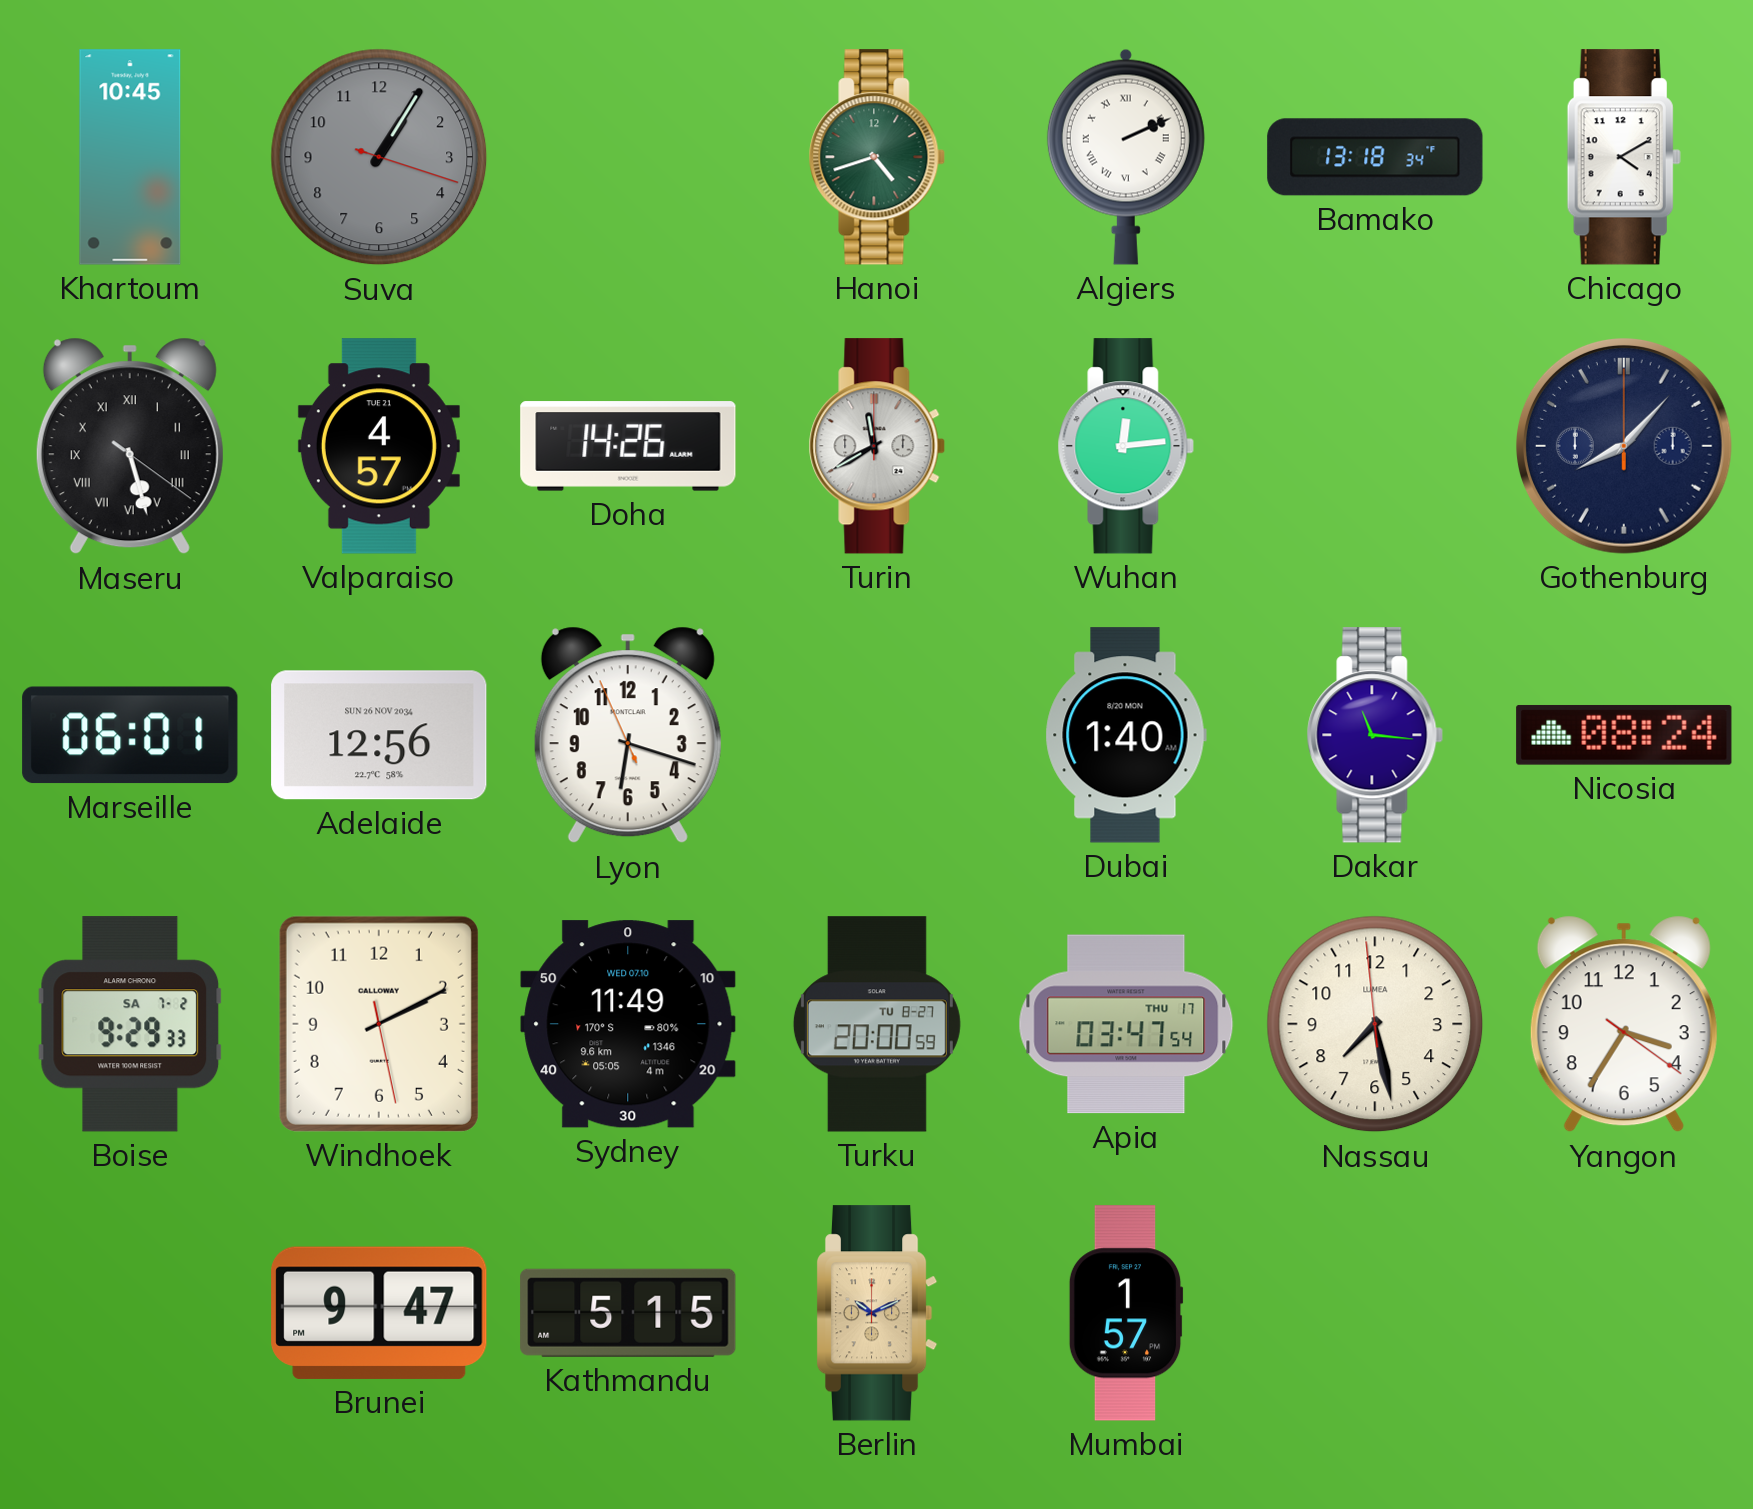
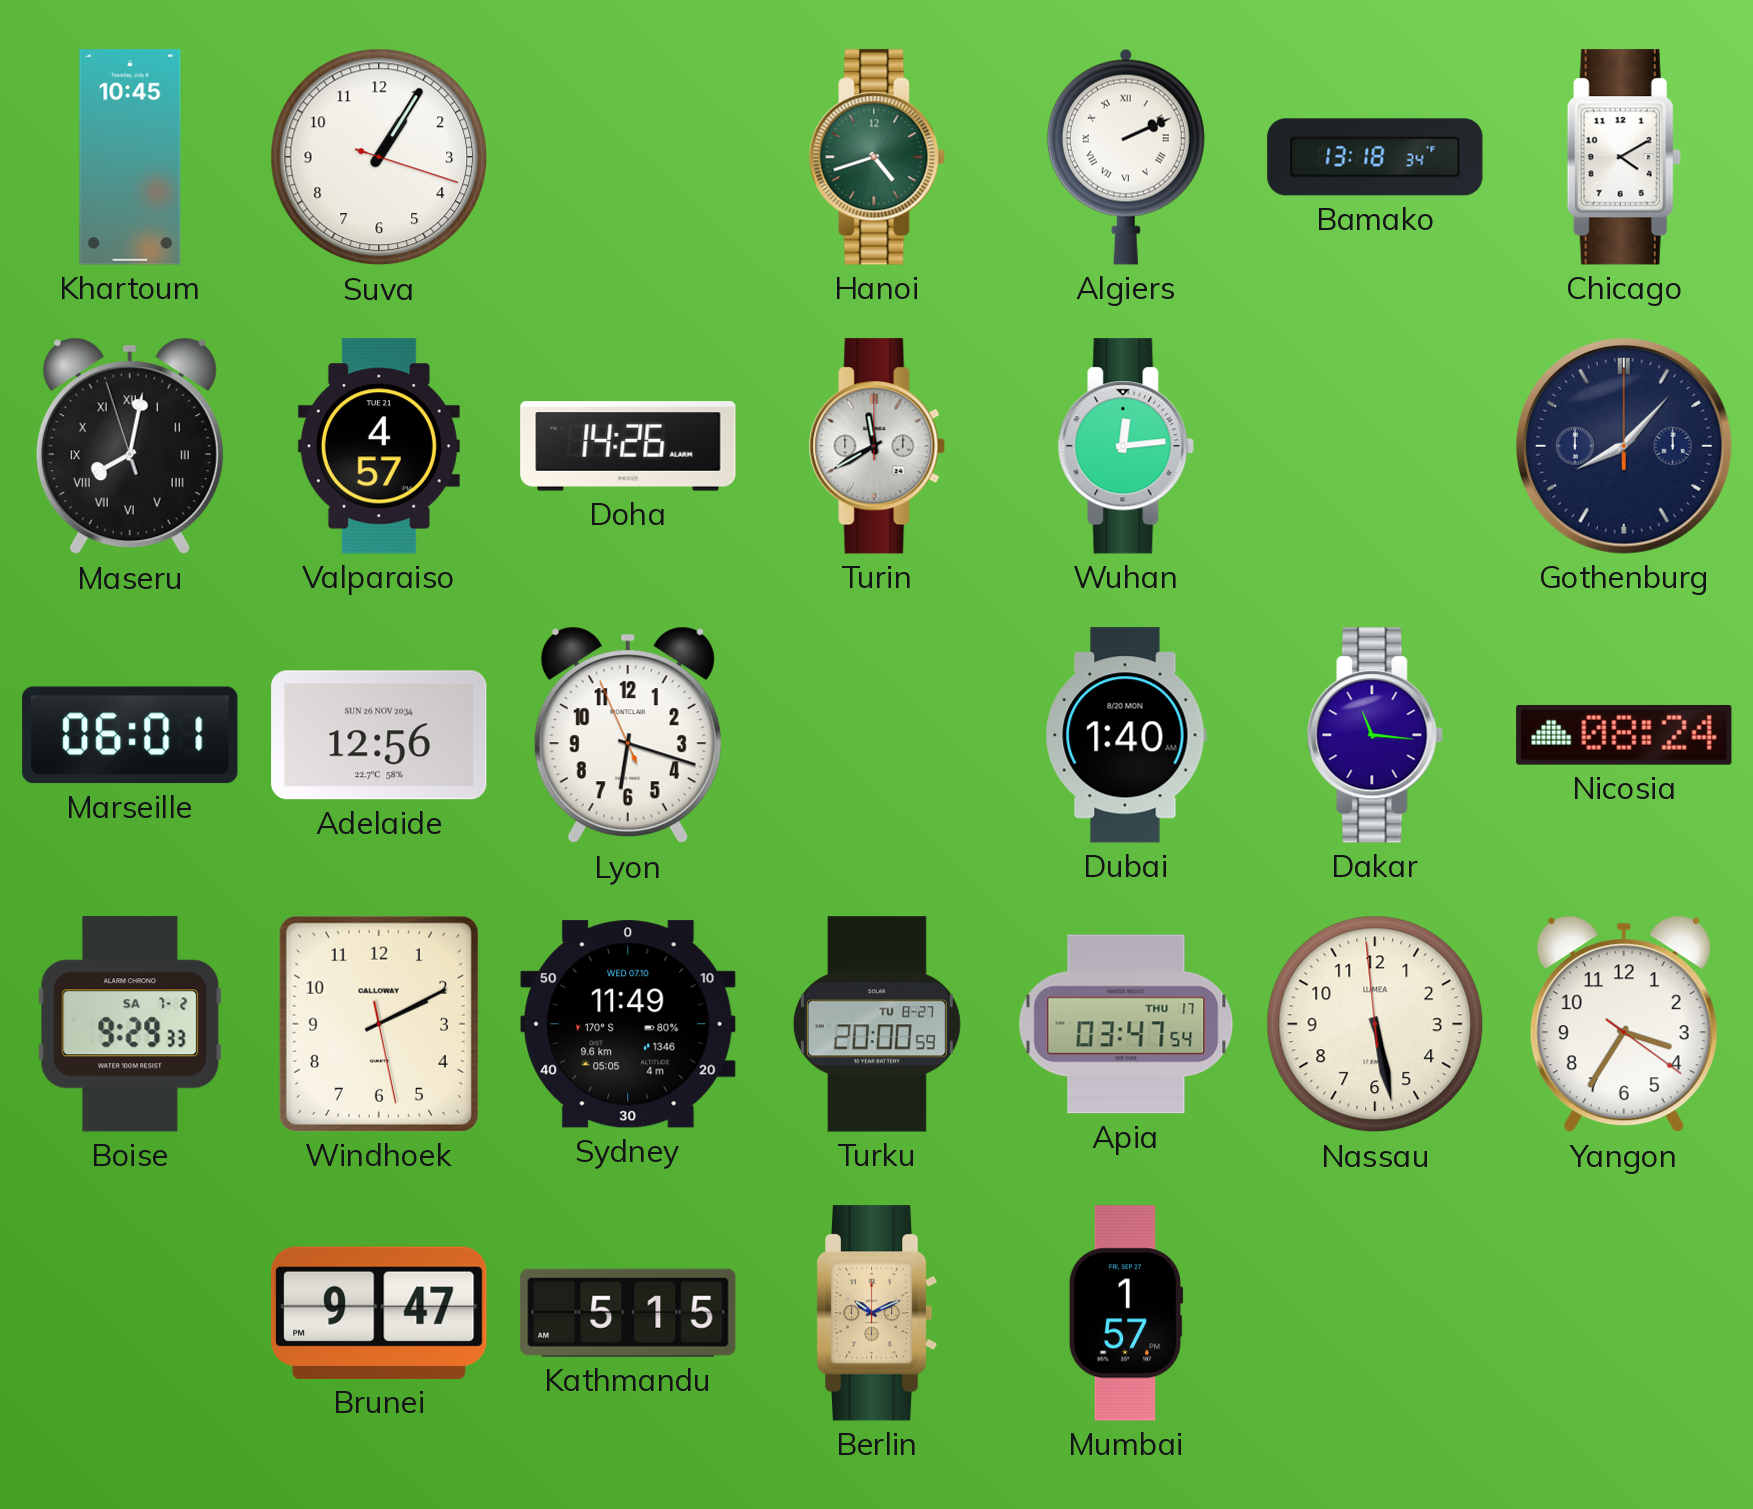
Suva dial: grey -> white
Maseru: 5:27 -> 8:01
Nassau: 7:27 -> 5:27
